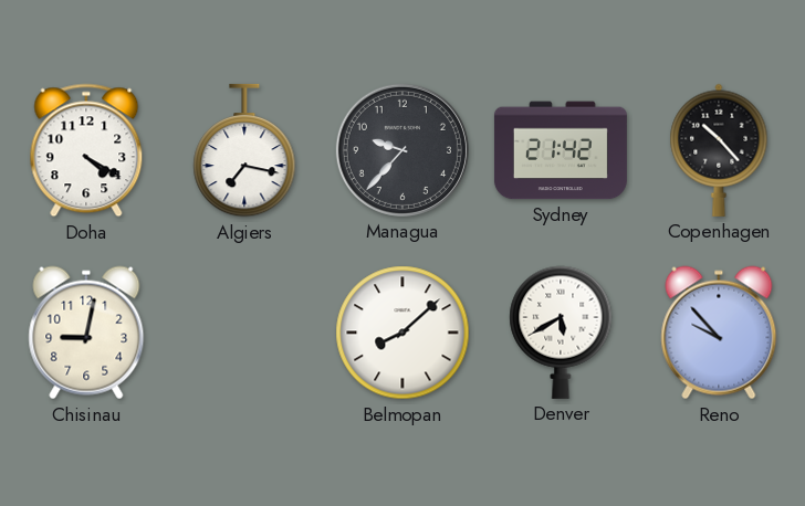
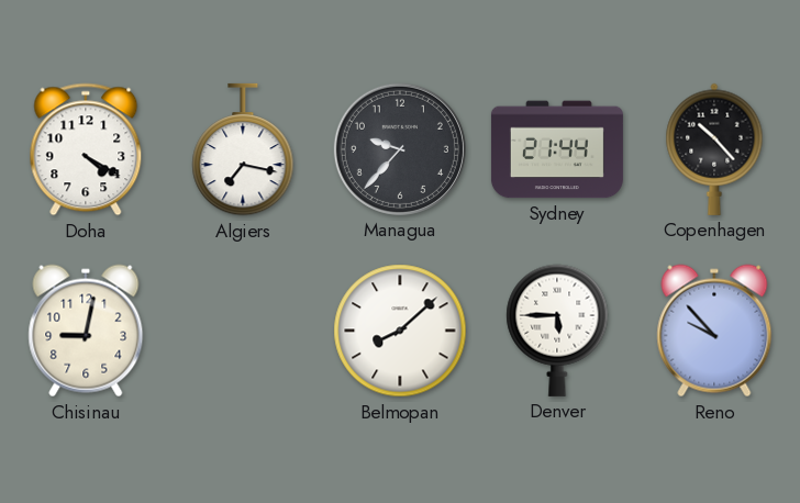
Sydney: 21:42 -> 21:44
Denver: 5:40 -> 5:45
